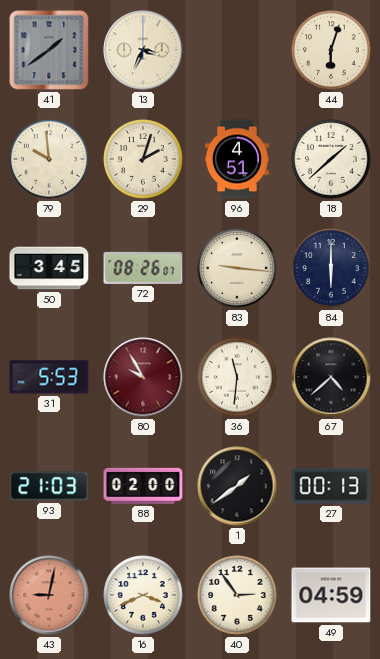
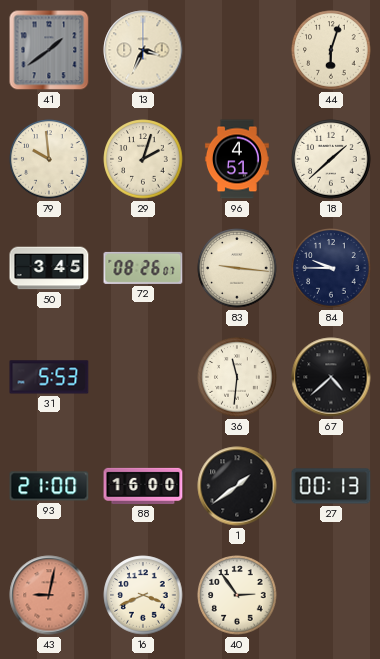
84: 6:00 -> 9:45
80: 9:55 -> none
93: 21:03 -> 21:00
88: 02:00 -> 16:00
49: 04:59 -> none
